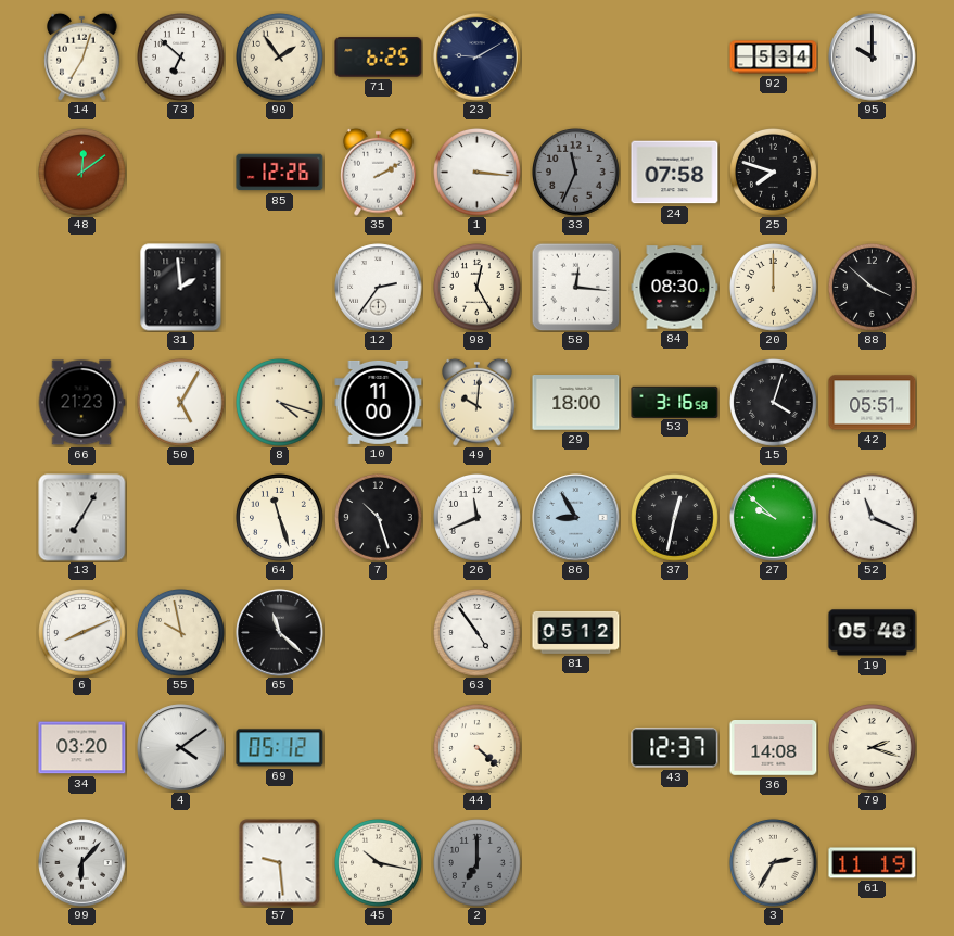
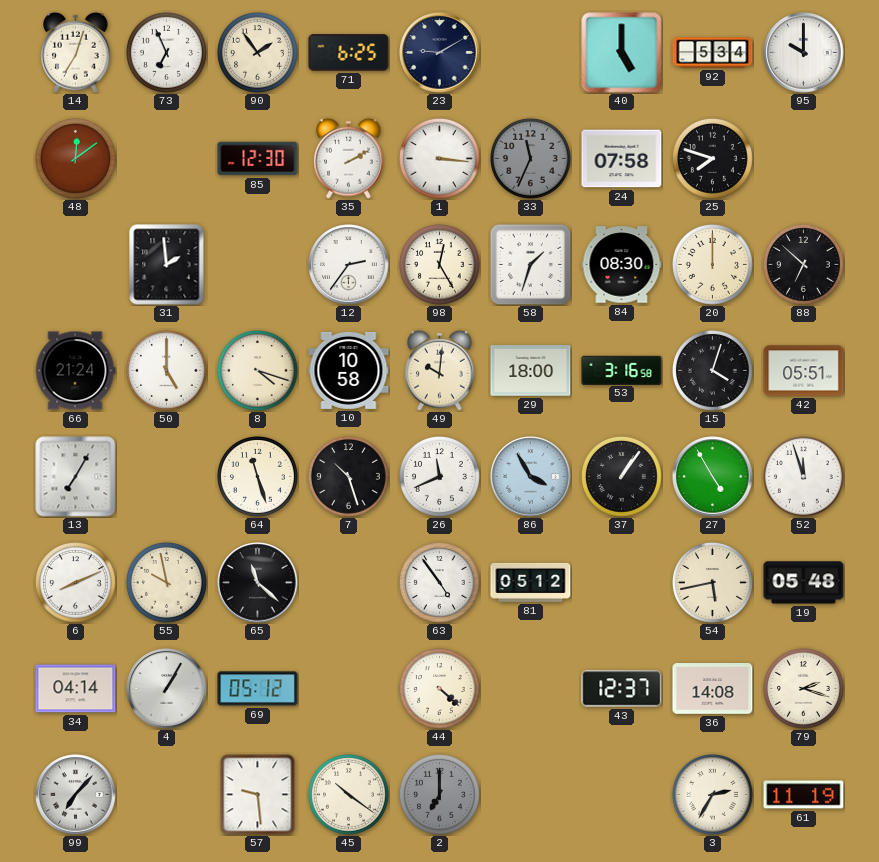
73: 6:52 -> 6:56
40: none -> 5:00
85: 12:26 -> 12:30
58: 12:16 -> 1:33
88: 3:52 -> 6:52
66: 21:23 -> 21:24
50: 5:05 -> 5:00
10: 11:00 -> 10:58
86: 8:55 -> 3:55
37: 12:32 -> 1:06
27: 9:52 -> 4:55
52: 11:19 -> 11:57
54: none -> 5:43
34: 03:20 -> 04:14
4: 4:09 -> 1:05
99: 6:07 -> 7:07
45: 10:17 -> 10:21
